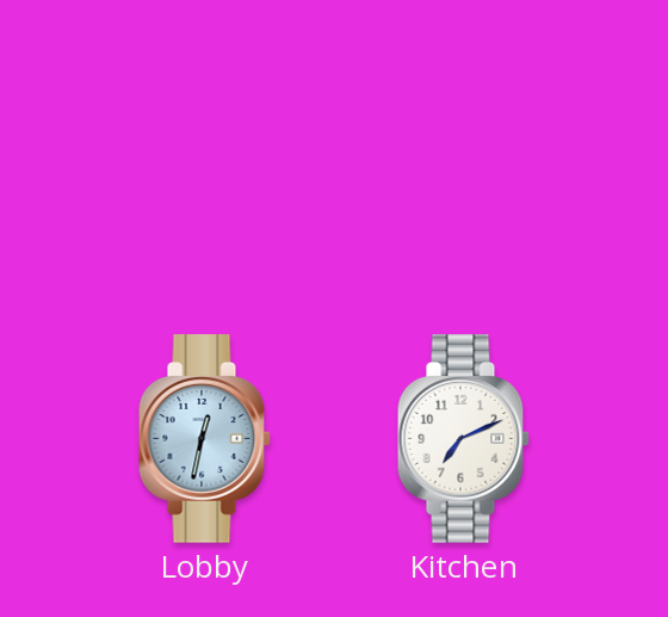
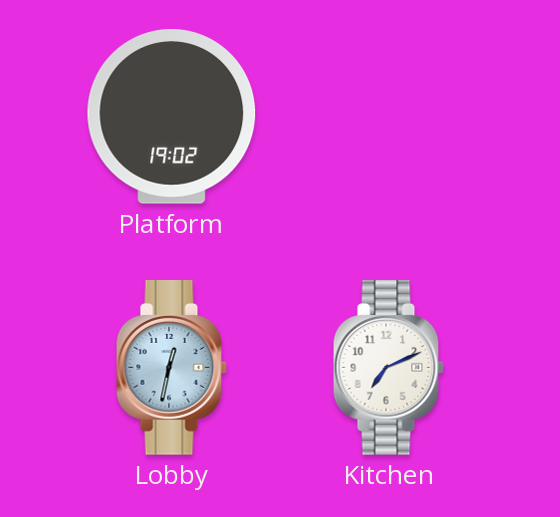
Platform: none -> 19:02
